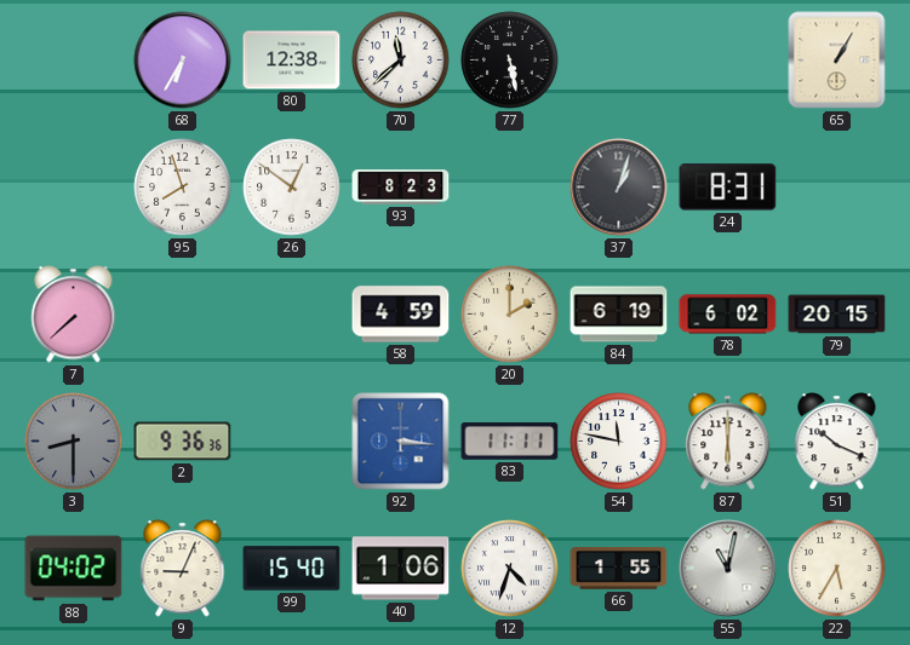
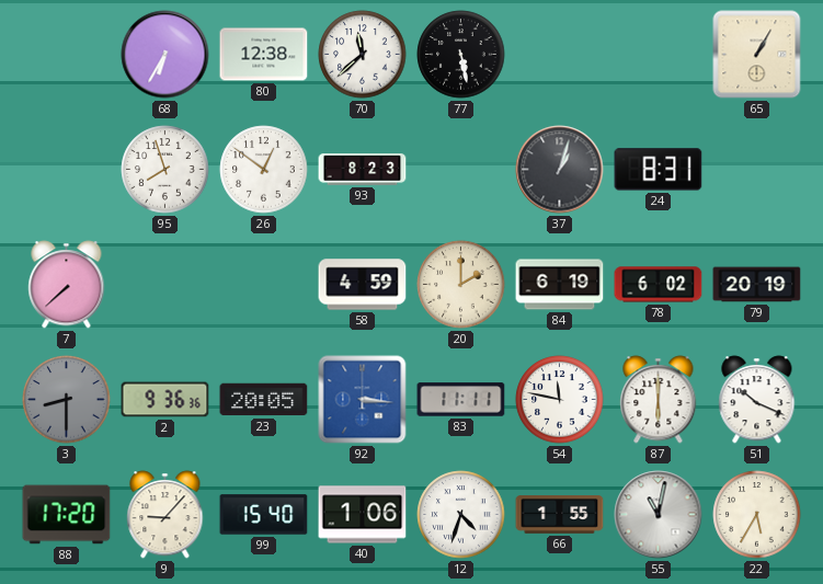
79: 20:15 -> 20:19
23: none -> 20:05
88: 04:02 -> 17:20
9: 9:04 -> 9:07
